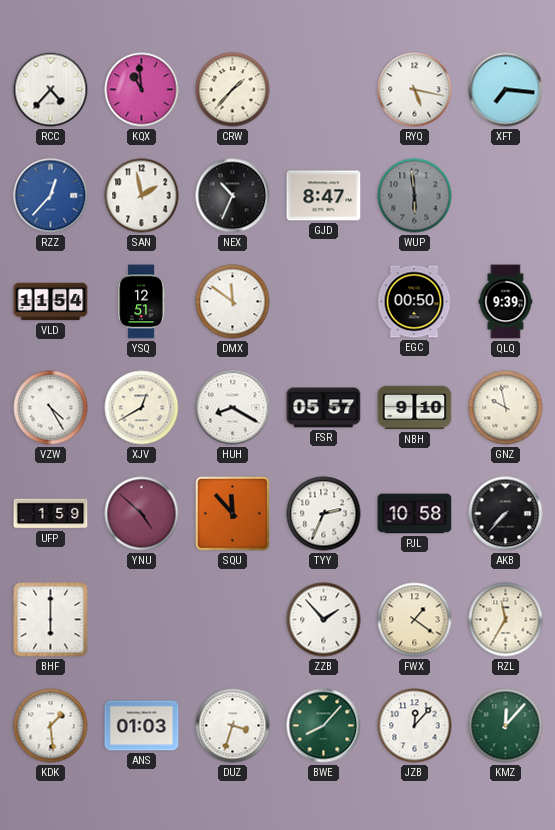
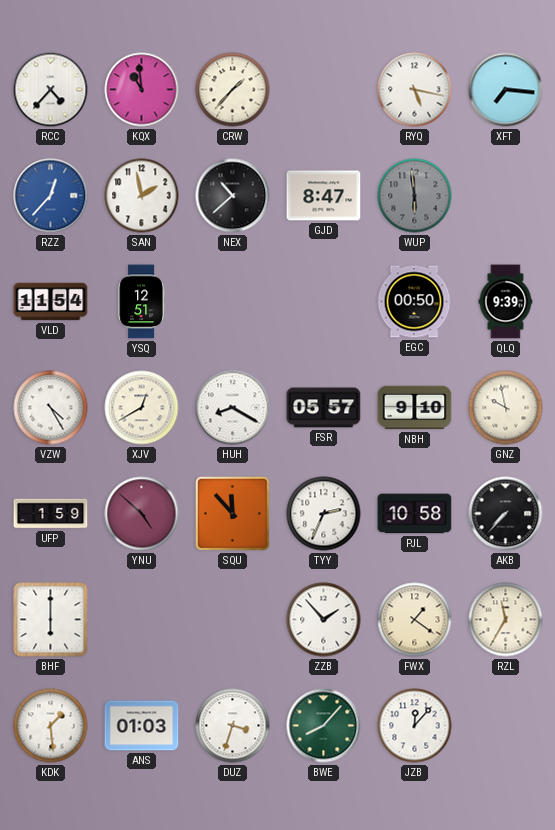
NEX: 10:34 -> 10:38
DMX: 11:51 -> none
KMZ: 12:07 -> none
